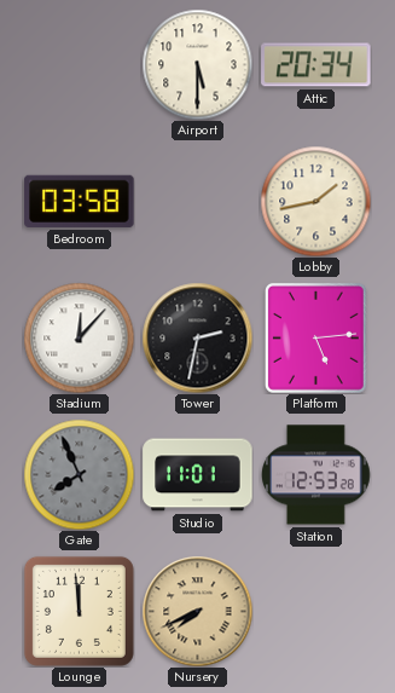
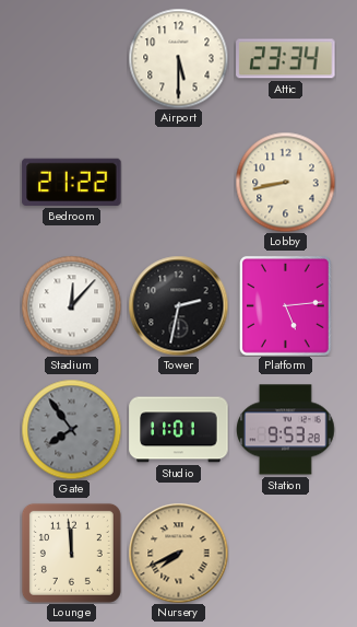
Attic: 20:34 -> 23:34
Bedroom: 03:58 -> 21:22
Lobby: 1:43 -> 8:43
Gate: 7:56 -> 7:54
Station: 12:53 -> 9:53
